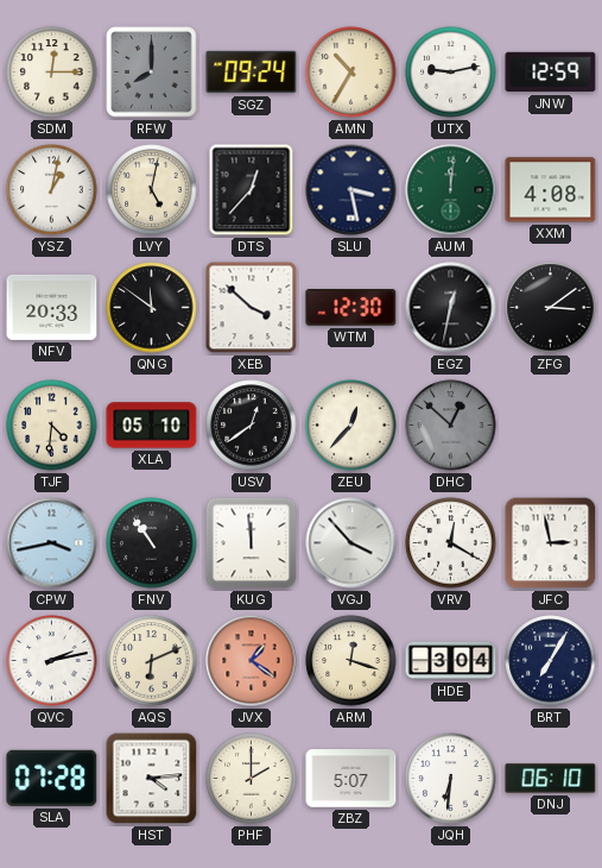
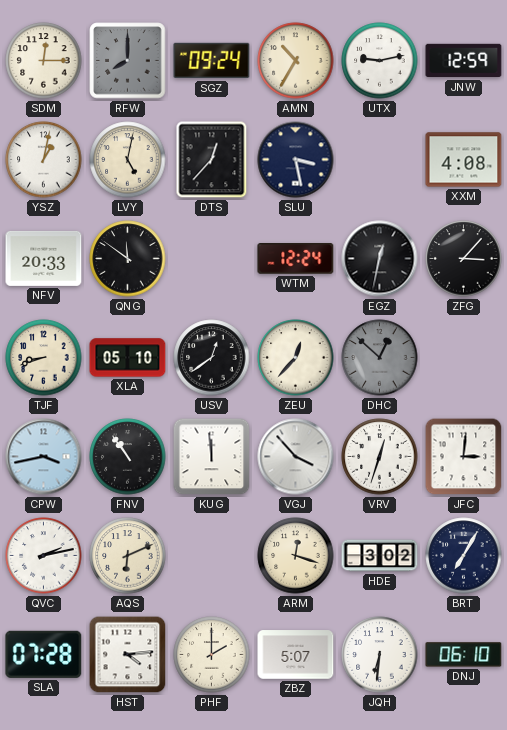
AUM: 12:01 -> none
XEB: 3:52 -> none
WTM: 12:30 -> 12:24
ZFG: 3:09 -> 3:07
TJF: 4:31 -> 8:42
VRV: 12:20 -> 12:33
JFC: 2:58 -> 3:01
JVX: 1:21 -> none
HDE: 3:04 -> 3:02
